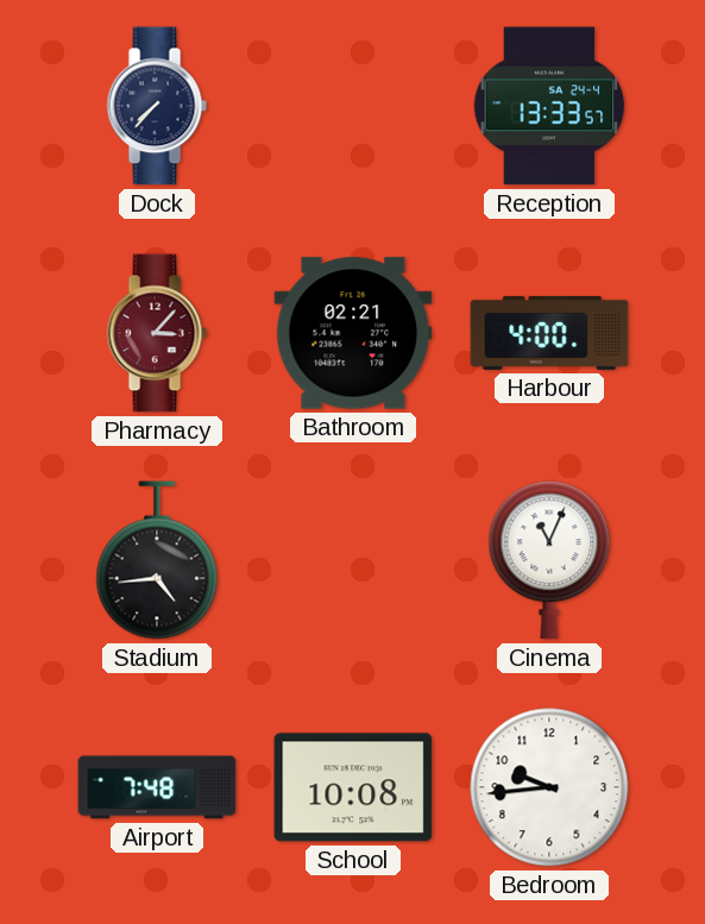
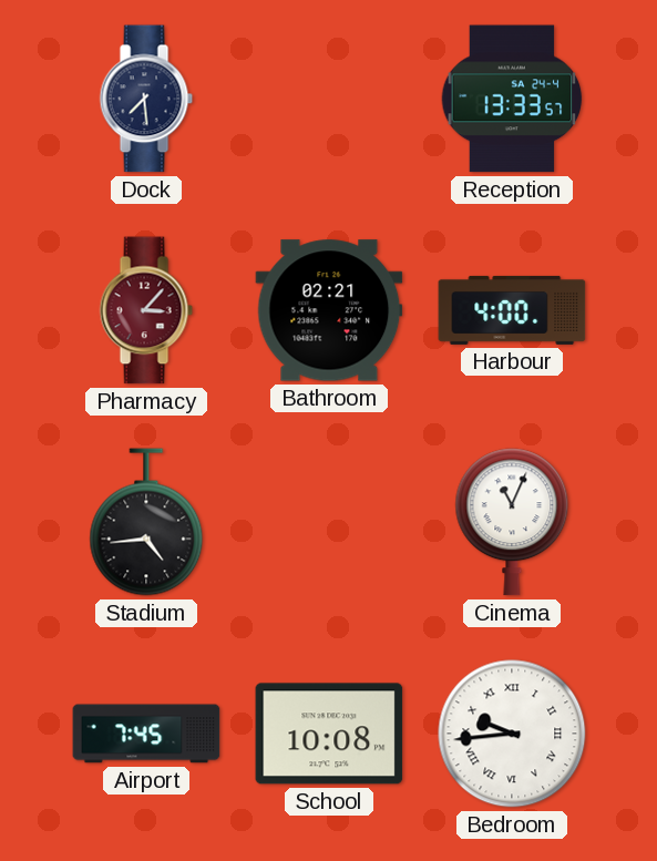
Dock: 7:37 -> 7:29
Airport: 7:48 -> 7:45
Bedroom numerals: Arabic -> Roman
